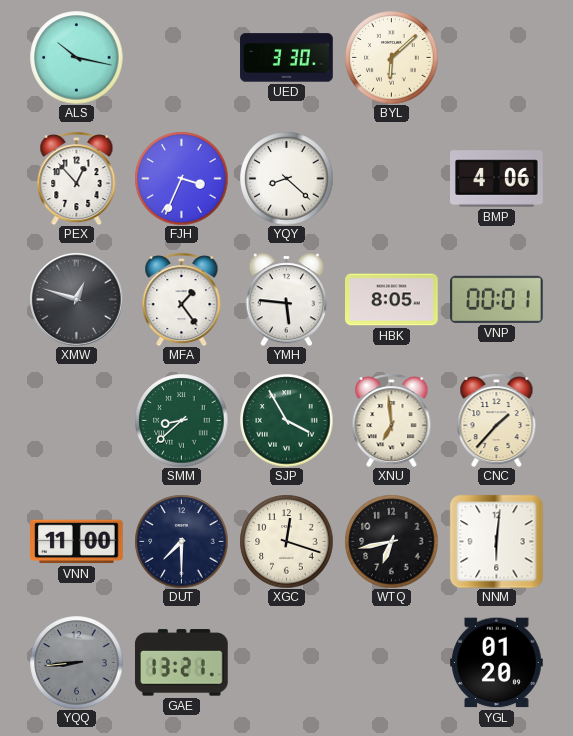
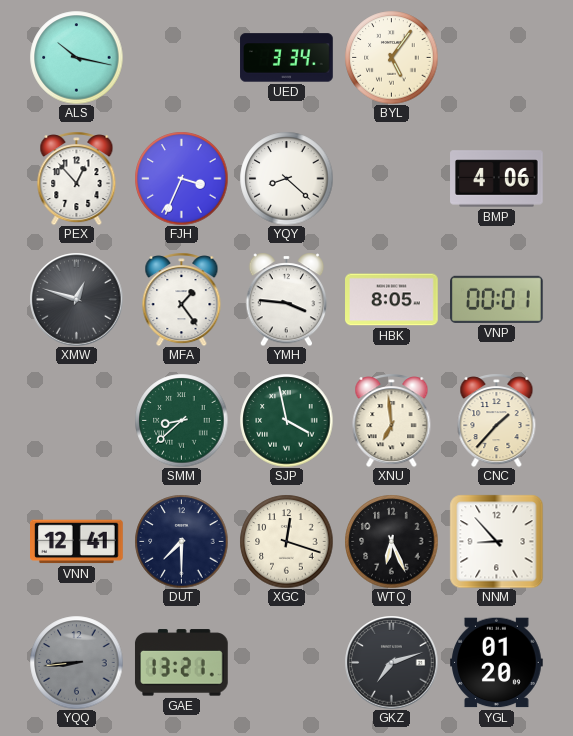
UED: 3:30 -> 3:34
BYL: 6:08 -> 5:06
YMH: 5:46 -> 3:46
SJP: 3:55 -> 3:58
VNN: 11:00 -> 12:41
WTQ: 6:43 -> 6:26
NNM: 6:01 -> 8:53
GKZ: none -> 7:12
